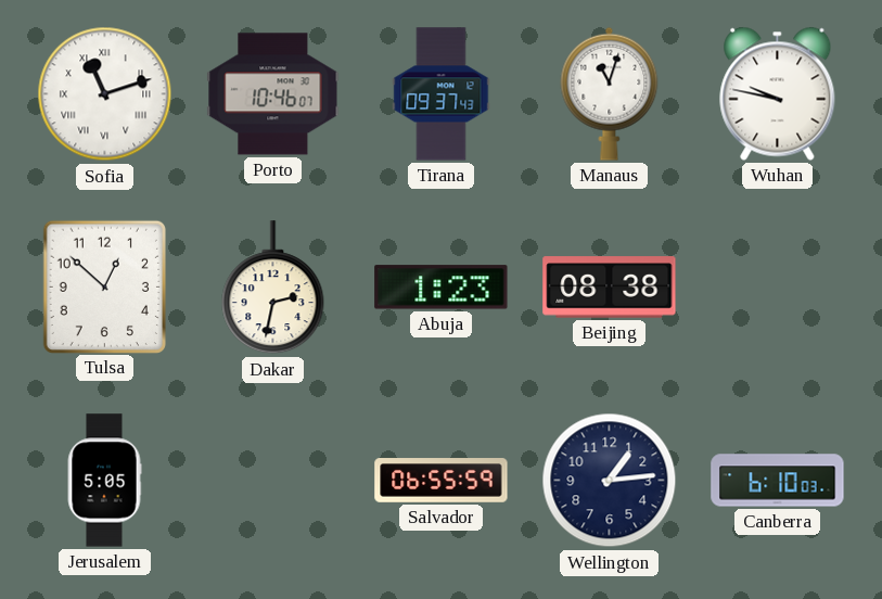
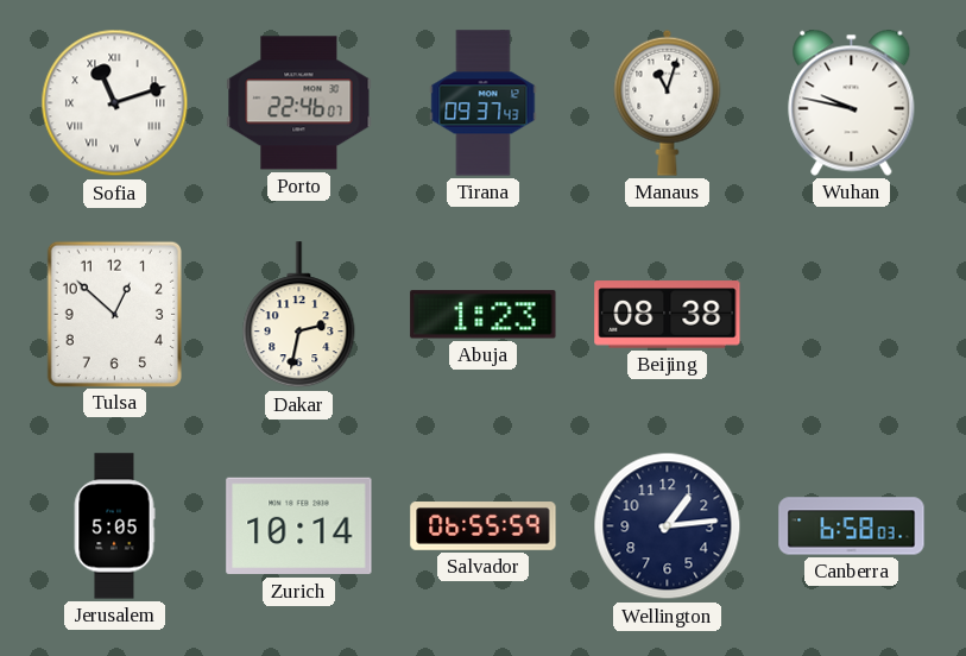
Porto: 10:46 -> 22:46
Zurich: none -> 10:14
Canberra: 6:10 -> 6:58
